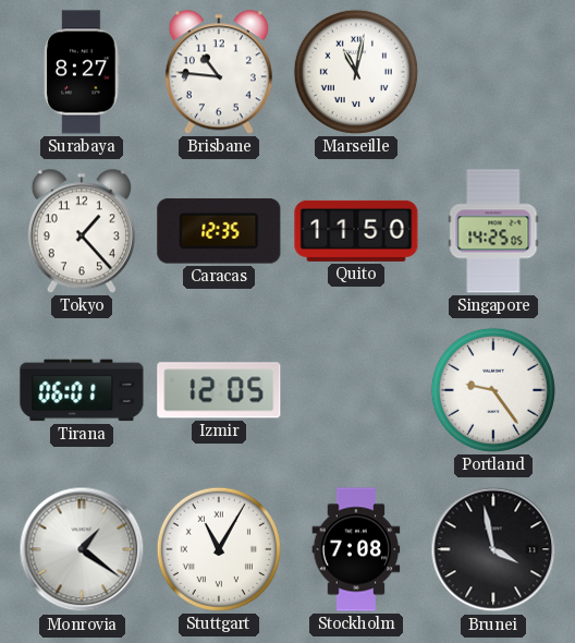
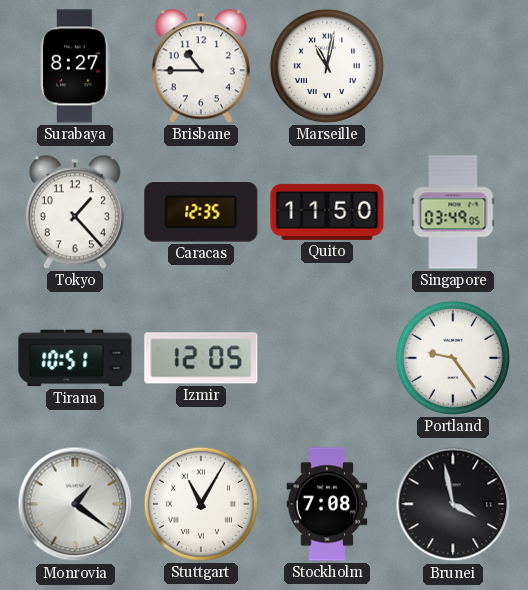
Brisbane: 10:46 -> 10:45
Singapore: 14:25 -> 03:49
Tirana: 06:01 -> 10:51
